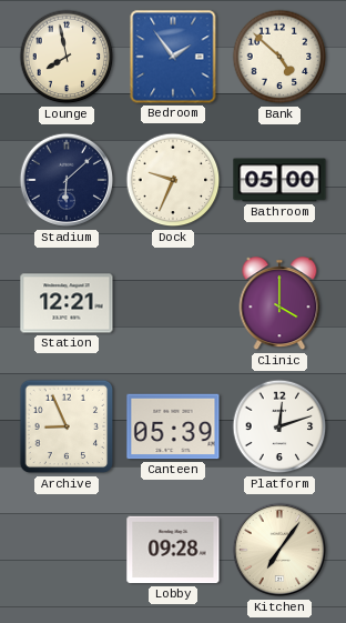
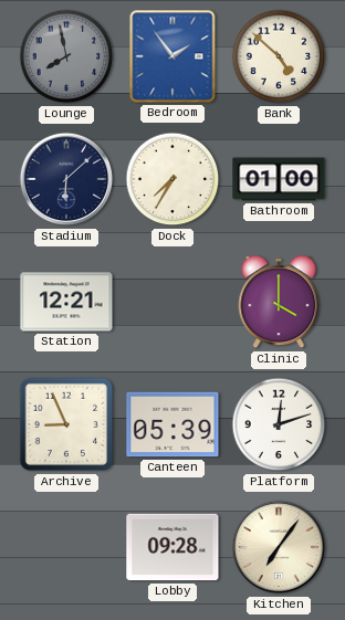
Lounge dial: cream -> grey
Dock: 9:34 -> 7:35
Bathroom: 05:00 -> 01:00
